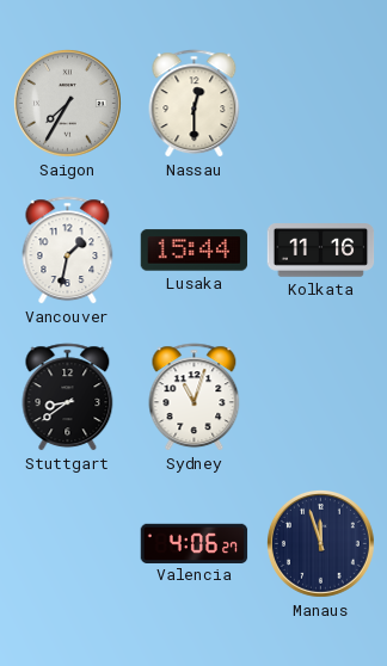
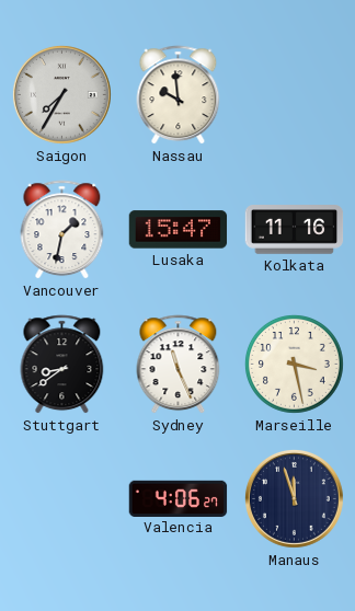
Nassau: 12:30 -> 9:59
Lusaka: 15:44 -> 15:47
Sydney: 11:03 -> 11:26
Marseille: none -> 3:28
